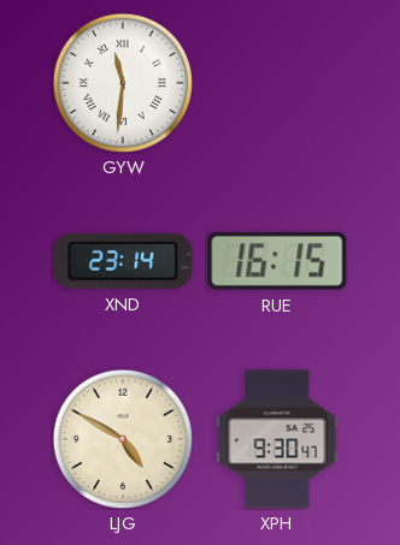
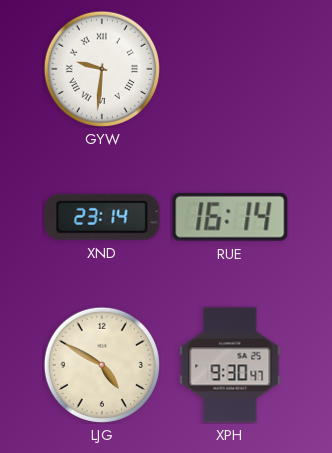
GYW: 11:31 -> 9:31
RUE: 16:15 -> 16:14
